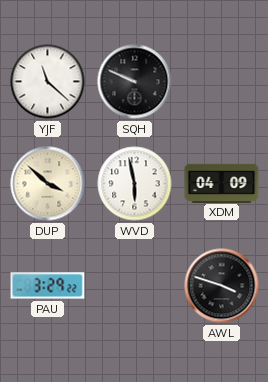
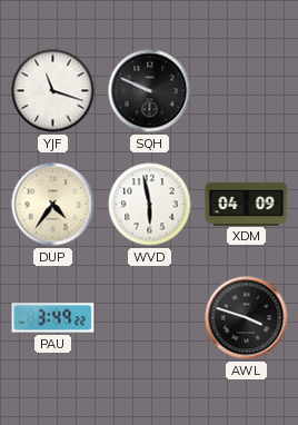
YJF: 11:22 -> 11:18
DUP: 3:52 -> 4:36
PAU: 3:29 -> 3:49
